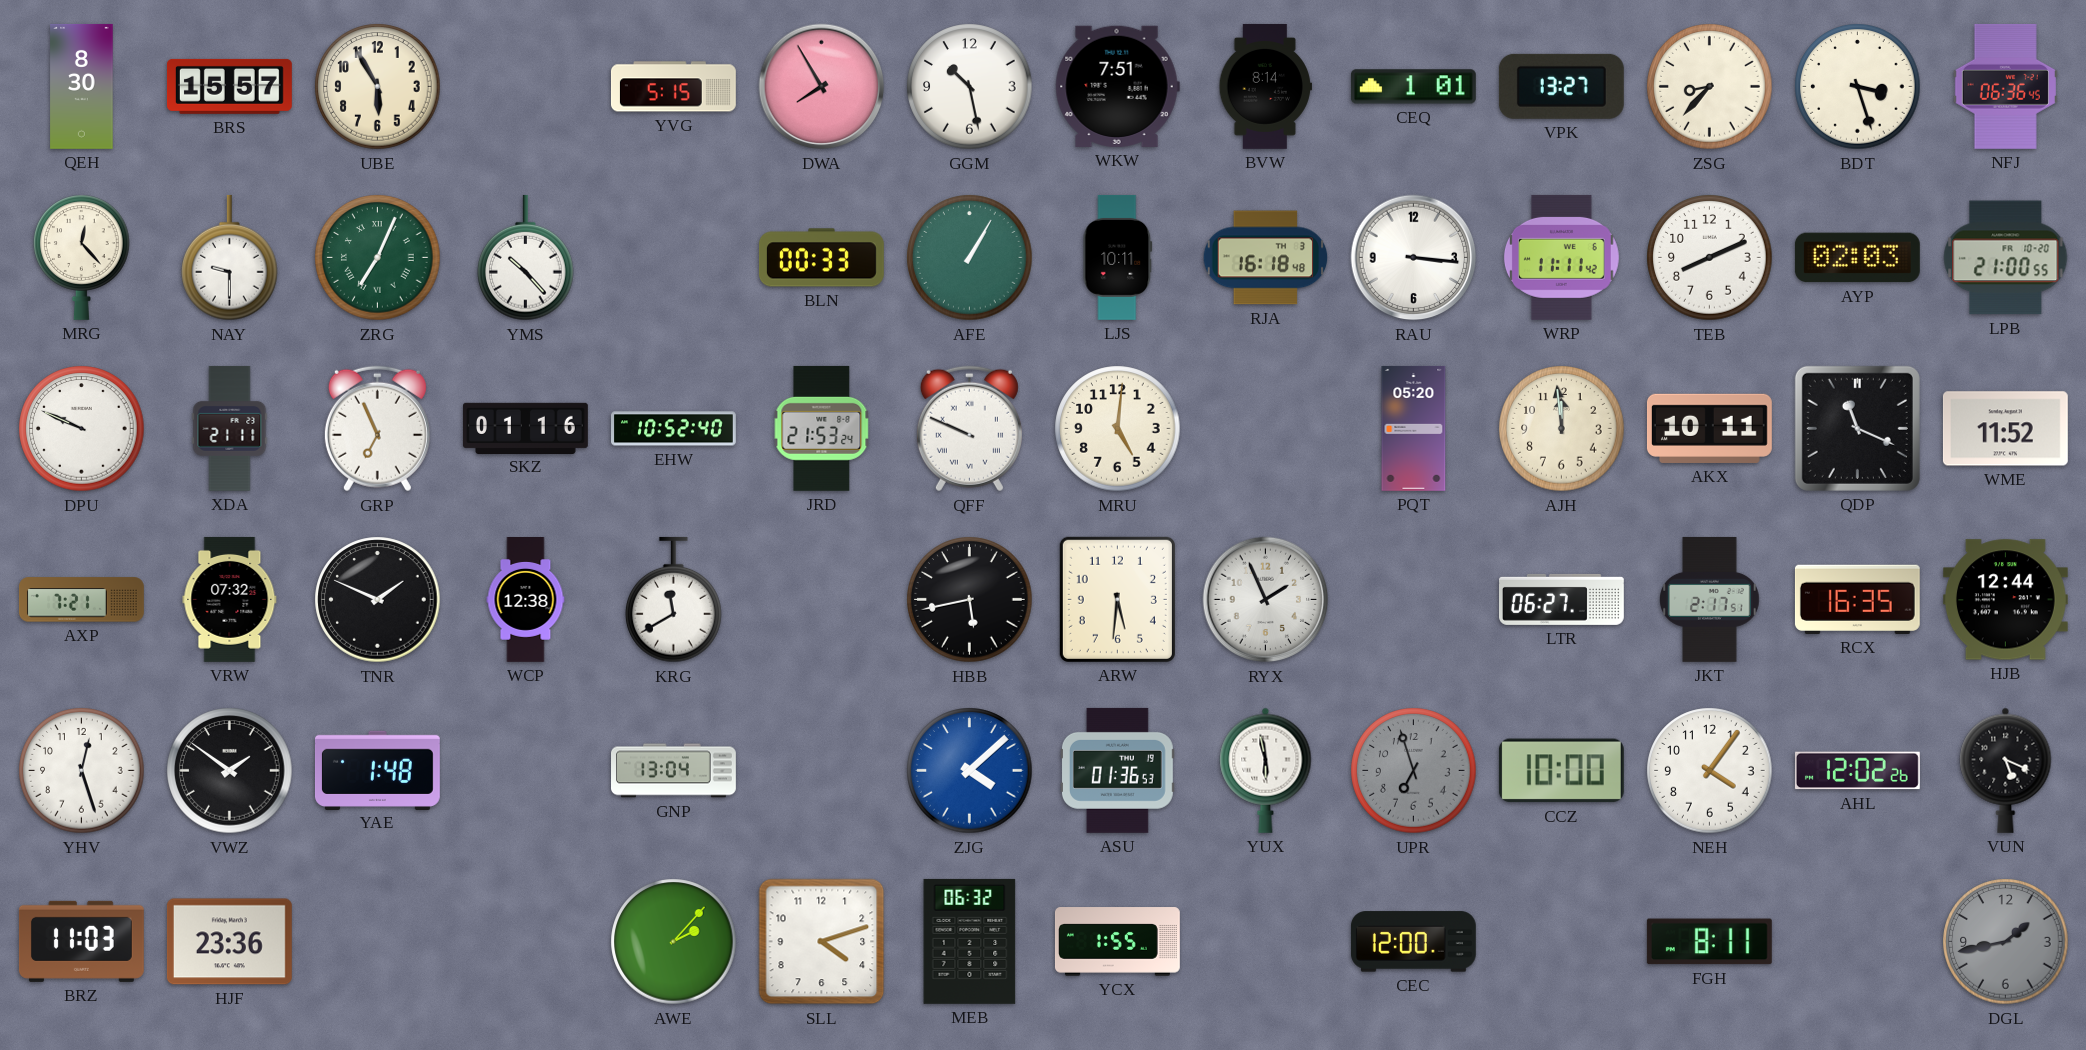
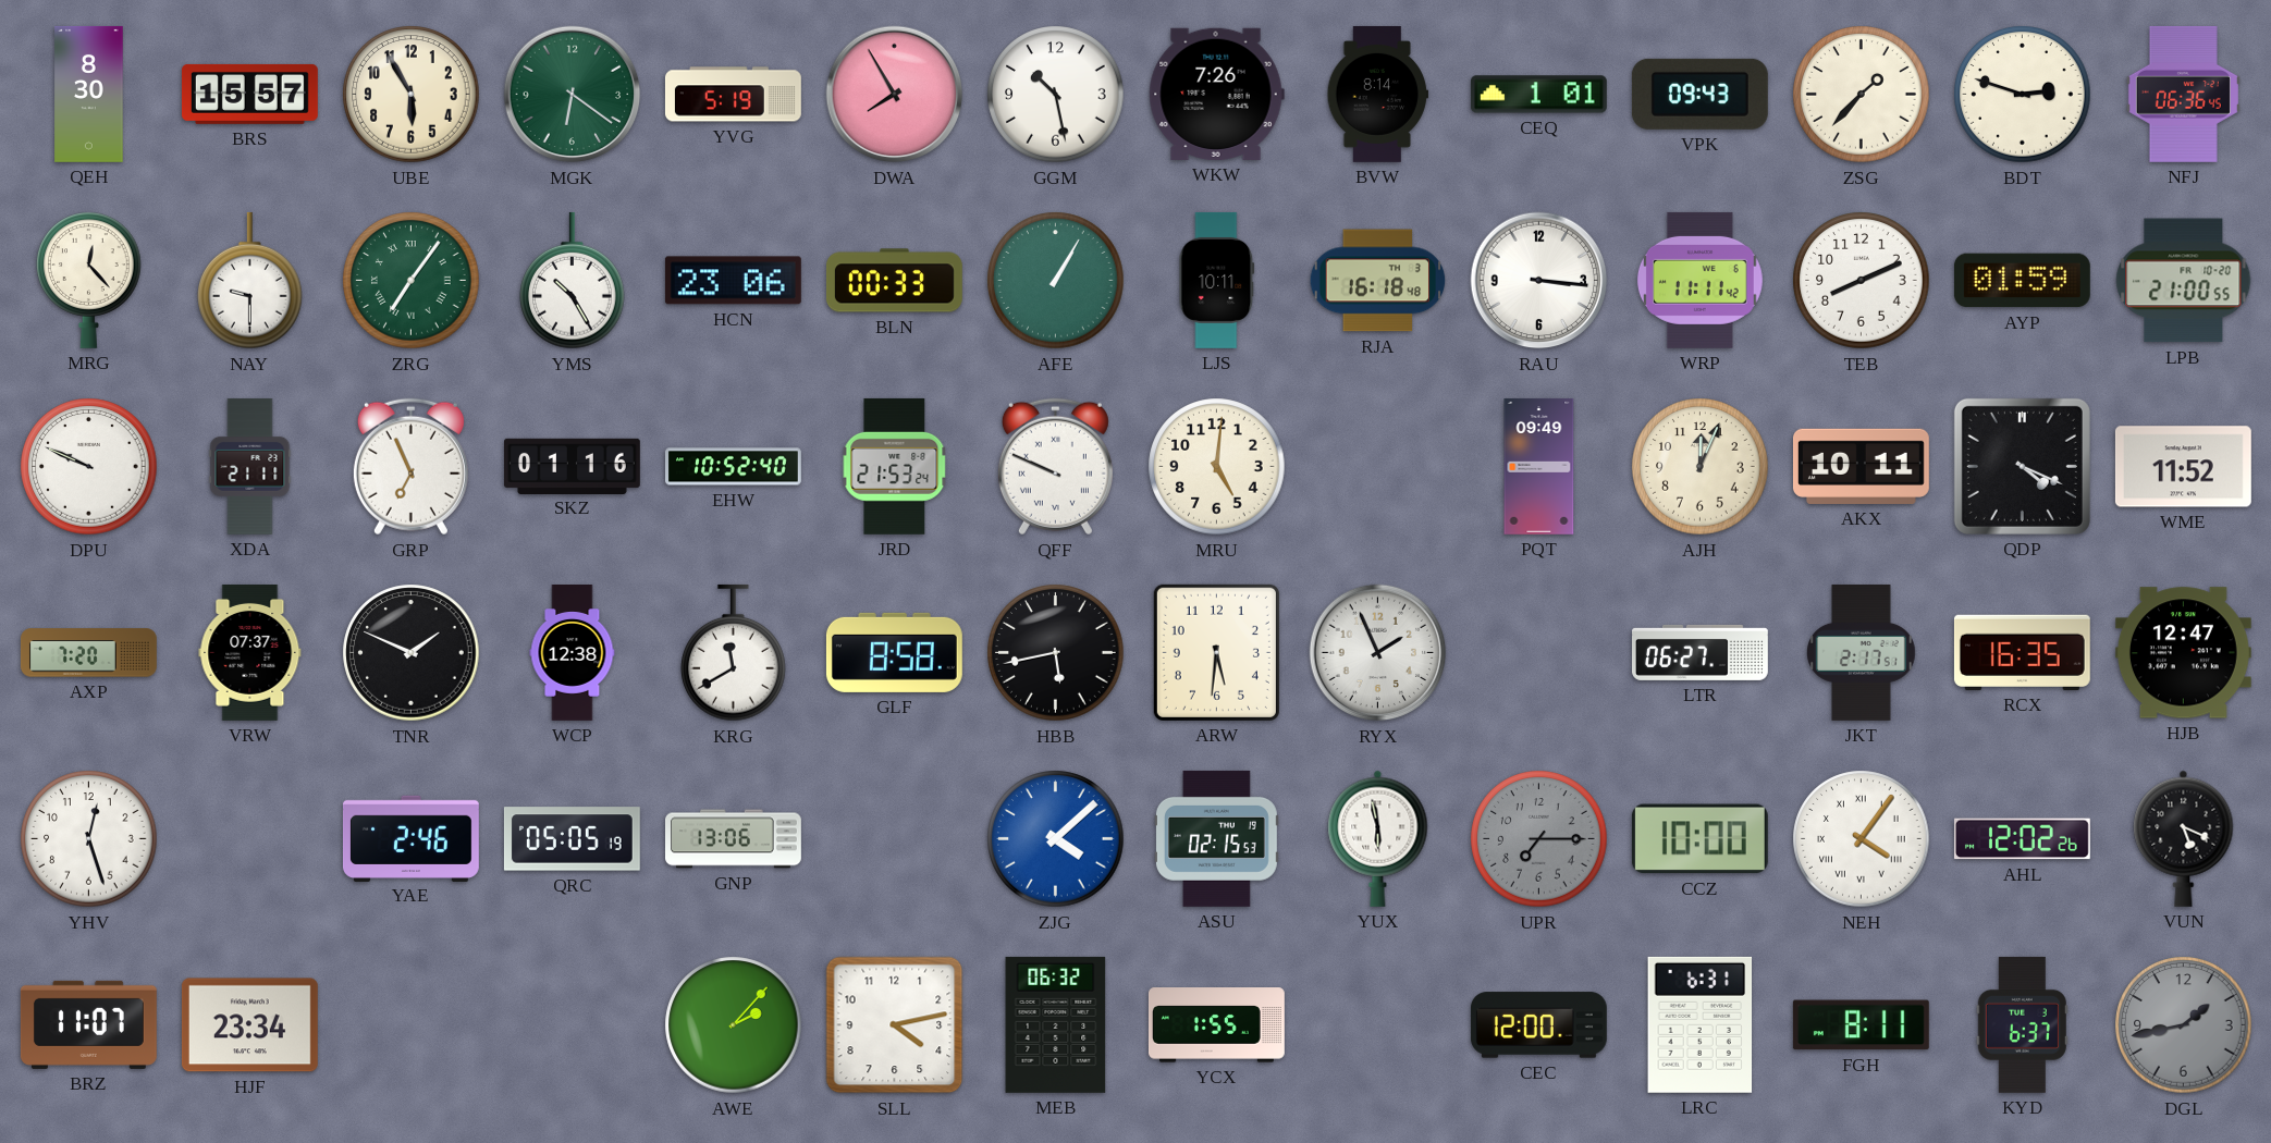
MGK: none -> 6:21
YVG: 5:15 -> 5:19
WKW: 7:51 -> 7:26
VPK: 13:27 -> 09:43
ZSG: 8:37 -> 1:37
BDT: 3:27 -> 2:48
ZRG: 7:04 -> 7:06
YMS: 10:23 -> 10:25
HCN: none -> 23:06
AYP: 02:03 -> 01:59
PQT: 05:20 -> 09:49
AJH: 11:59 -> 12:04
QDP: 11:19 -> 4:19
AXP: 7:21 -> 7:20
VRW: 07:32 -> 07:37
GLF: none -> 8:58
HJB: 12:44 -> 12:47
VWZ: 1:51 -> none
YAE: 1:48 -> 2:46
QRC: none -> 05:05
GNP: 13:04 -> 13:06
ASU: 01:36 -> 02:15
UPR: 6:57 -> 7:15
NEH numerals: Arabic -> Roman
BRZ: 11:03 -> 11:07
HJF: 23:36 -> 23:34
SLL: 4:12 -> 4:13
LRC: none -> 6:31
KYD: none -> 6:37
